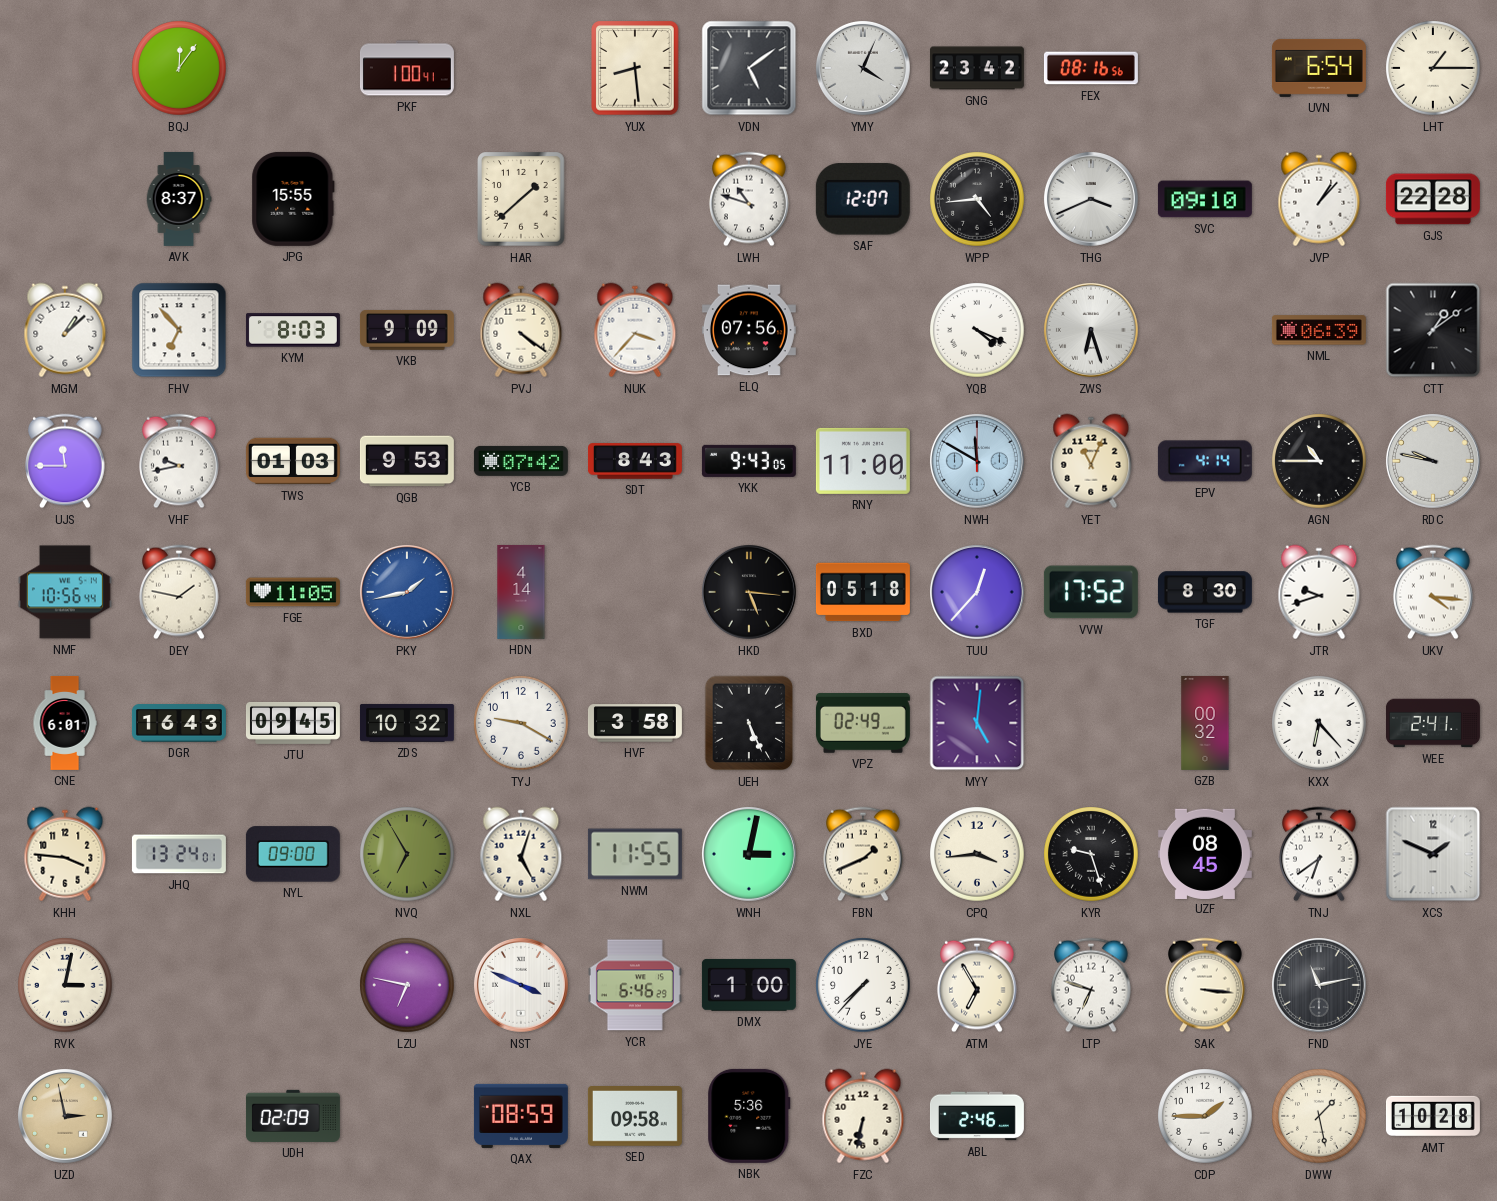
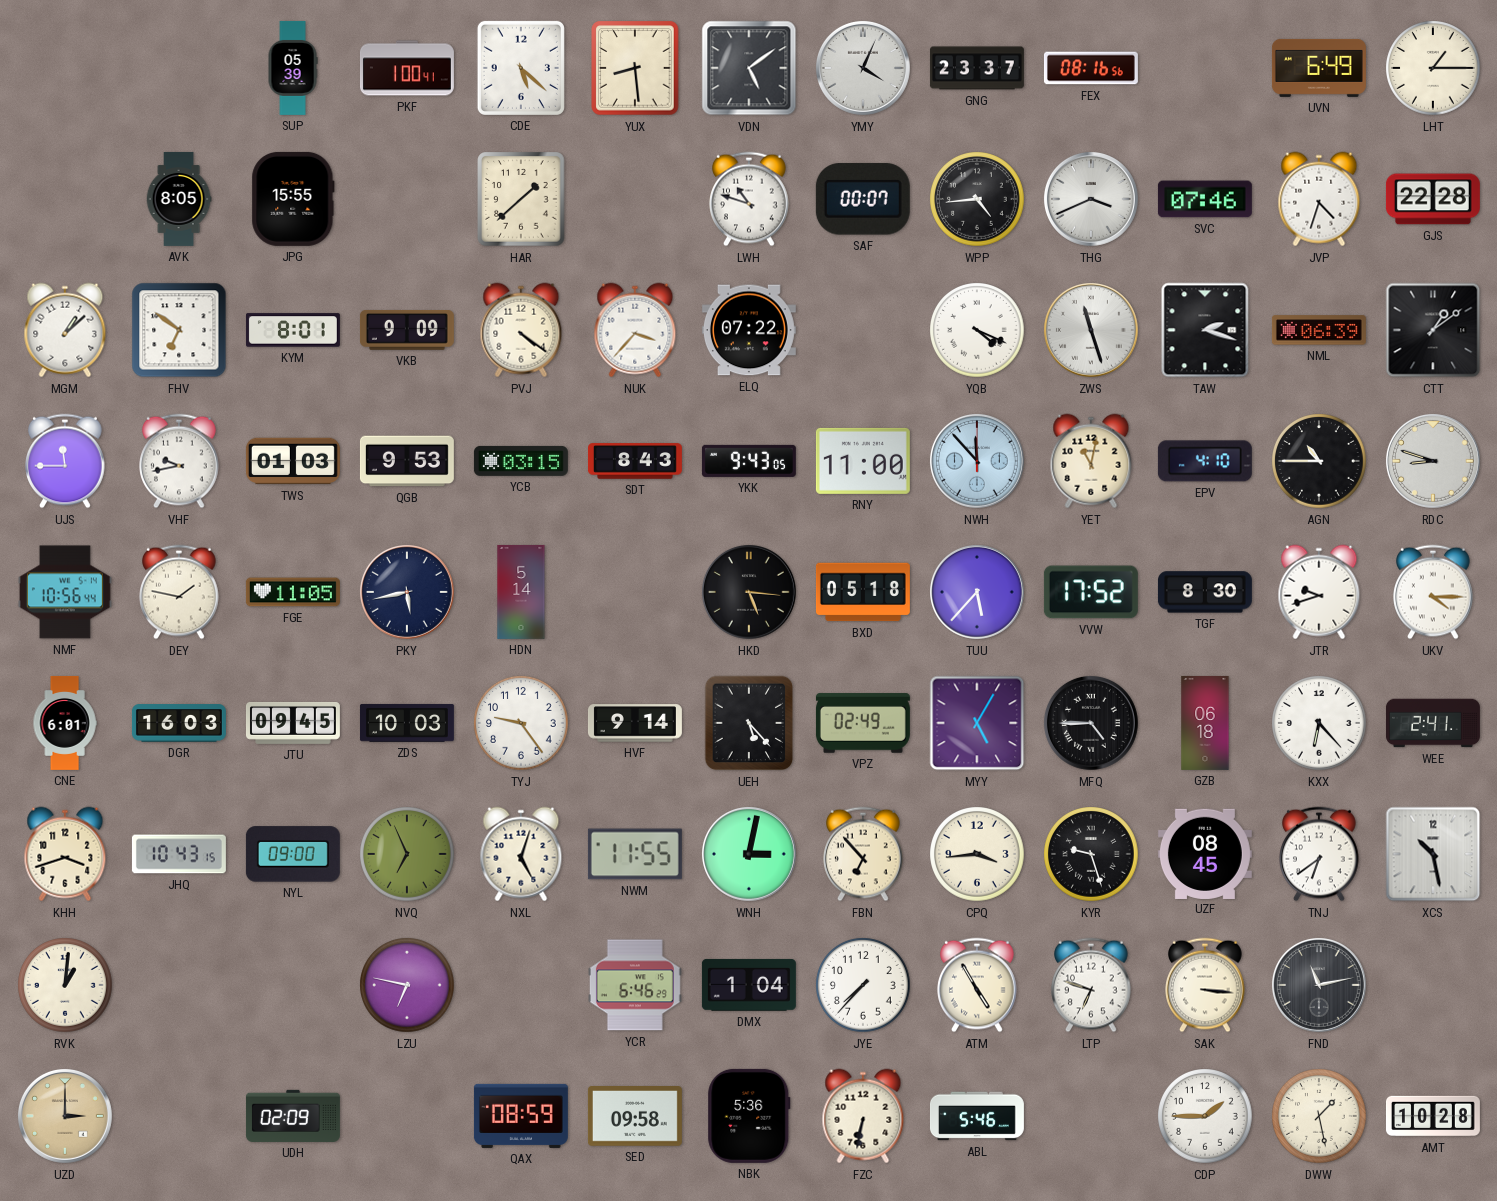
BQJ: 12:06 -> none
SUP: none -> 05:39
CDE: none -> 5:22
GNG: 23:42 -> 23:37
UVN: 6:54 -> 6:49
AVK: 8:37 -> 8:05
SAF: 12:07 -> 00:07
SVC: 09:10 -> 07:46
JVP: 1:07 -> 4:33
FHV: 6:53 -> 6:51
KYM: 8:03 -> 8:01
ELQ: 07:56 -> 07:22
ZWS: 6:27 -> 11:27
TAW: none -> 2:18
YCB: 07:42 -> 03:15
NWH: 11:50 -> 11:53
YET: 11:04 -> 11:02
EPV: 4:14 -> 4:10
RDC: 9:47 -> 8:48
PKY: 1:43 -> 5:43
PKY dial: blue -> navy
HDN: 4:14 -> 5:14
TUU: 12:37 -> 5:37
UKV: 4:16 -> 4:15
DGR: 16:43 -> 16:03
ZDS: 10:32 -> 10:03
TYJ: 9:20 -> 9:24
HVF: 3:58 -> 9:14
UEH: 5:26 -> 5:23
MYY: 5:01 -> 5:05
MFQ: none -> 4:45
GZB: 00:32 -> 06:18
KHH: 3:46 -> 3:42
JHQ: 13:24 -> 10:43
NVQ: 6:55 -> 6:56
FBN: 1:41 -> 6:53
XCS: 1:49 -> 10:28
RVK: 3:02 -> 1:01
NST: 3:49 -> none
DMX: 1:00 -> 1:04
ATM: 6:55 -> 4:55
UZD: 2:58 -> 3:00
ABL: 2:46 -> 5:46
